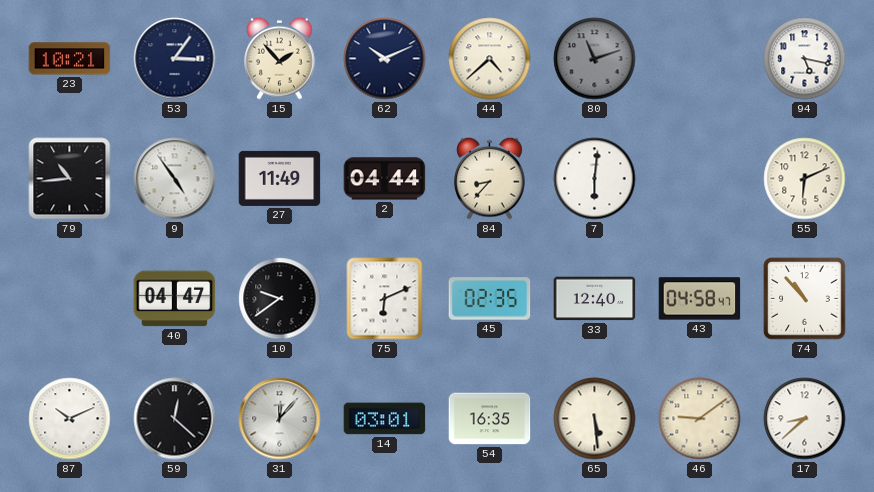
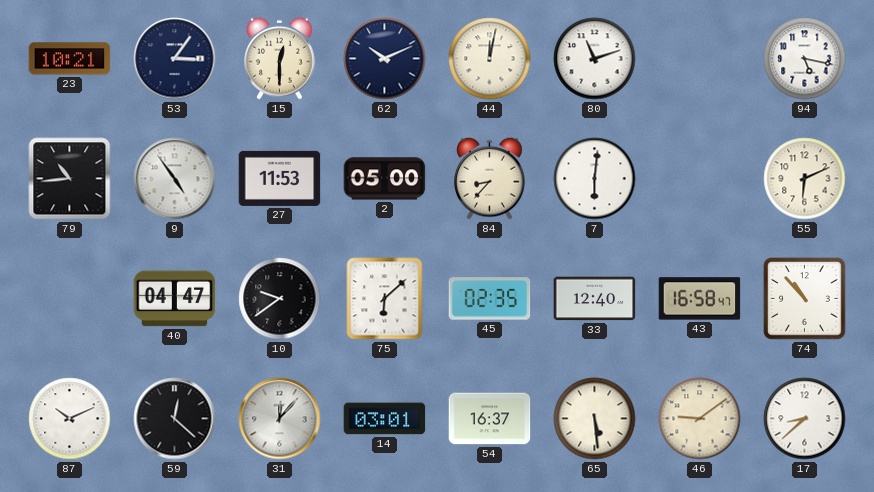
15: 1:53 -> 12:30
44: 4:38 -> 12:02
80 dial: grey -> white
27: 11:49 -> 11:53
2: 04:44 -> 05:00
75: 6:11 -> 6:08
43: 04:58 -> 16:58
54: 16:35 -> 16:37
